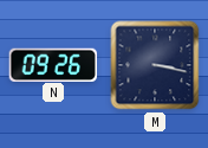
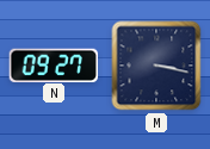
N: 09:26 -> 09:27
